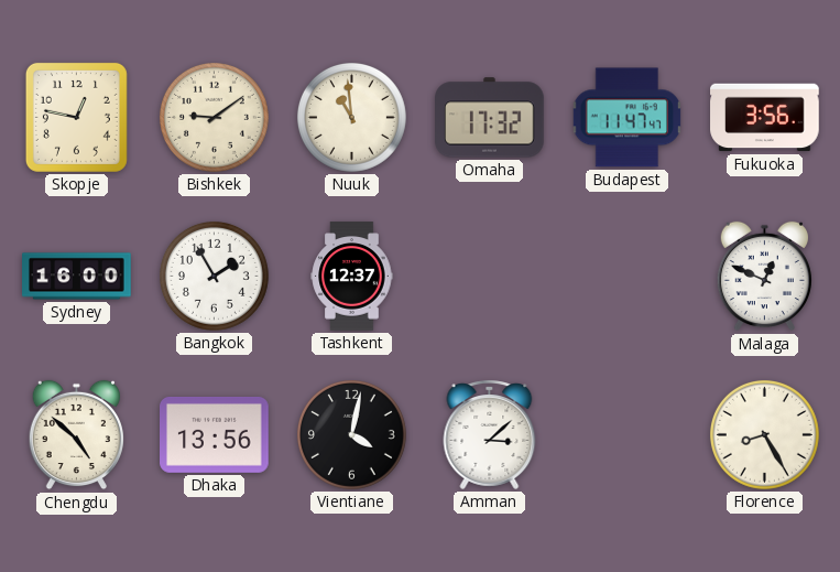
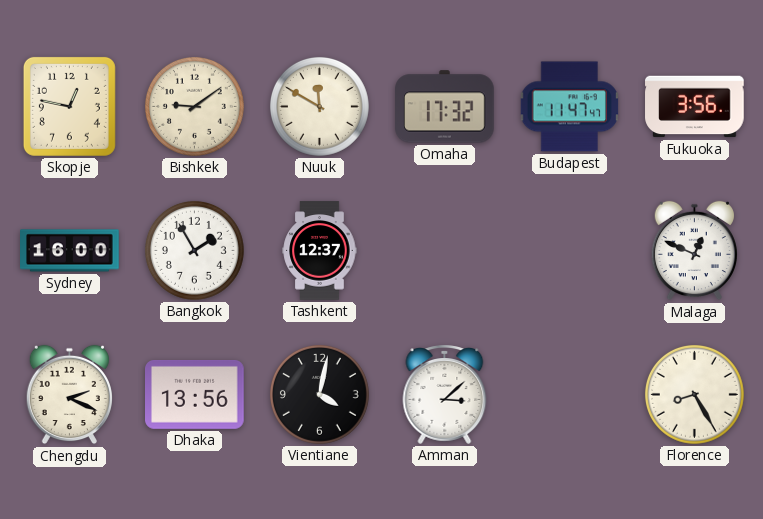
Nuuk: 10:59 -> 11:50
Chengdu: 4:52 -> 2:19
